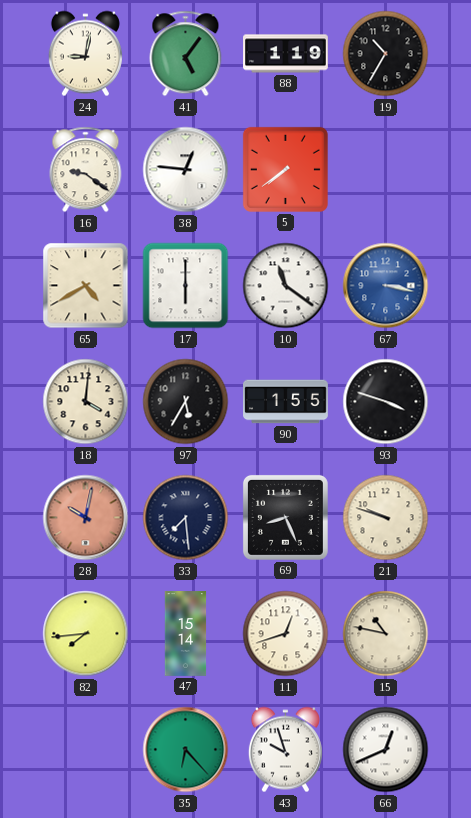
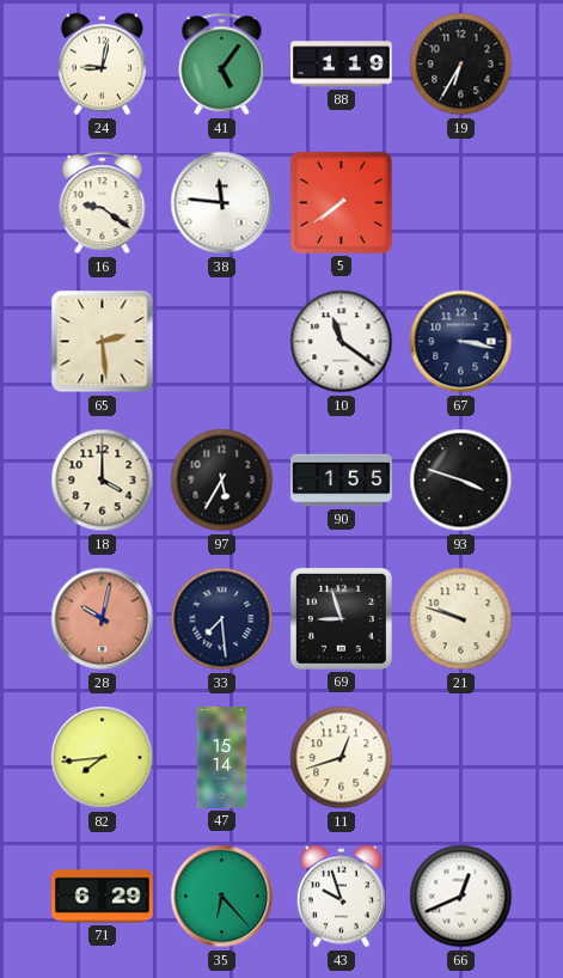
19: 10:35 -> 6:35
38: 12:46 -> 11:46
65: 4:40 -> 2:29
17: 6:00 -> none
67 dial: blue -> navy
18: 4:01 -> 4:00
69: 8:26 -> 8:57
15: 10:47 -> none
71: none -> 6:29
